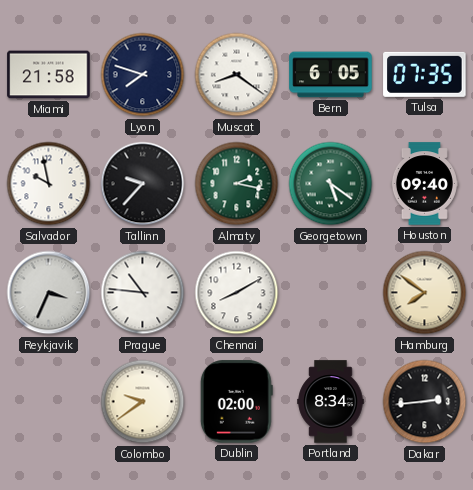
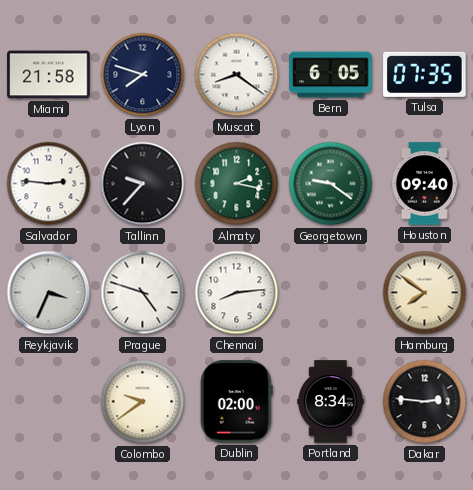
Salvador: 9:58 -> 2:46
Georgetown: 5:21 -> 9:21
Prague: 10:46 -> 4:48
Chennai: 8:10 -> 8:14
Dakar: 2:44 -> 2:46
